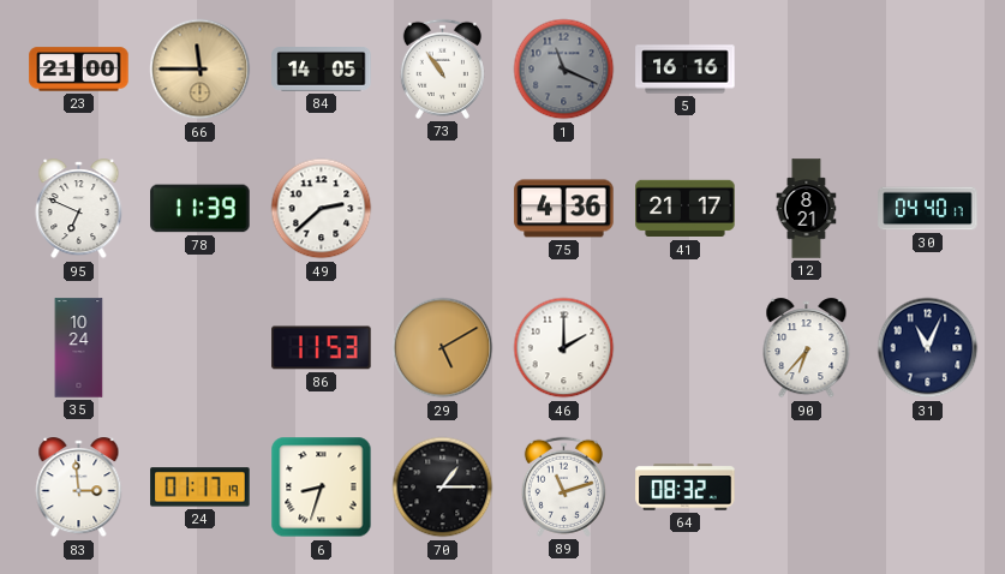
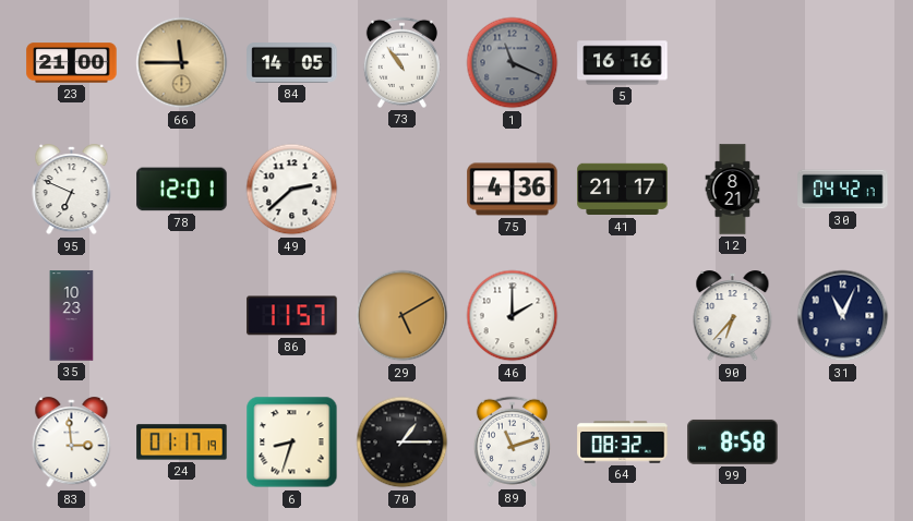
78: 11:39 -> 12:01
30: 04:40 -> 04:42
35: 10:24 -> 10:23
86: 11:53 -> 11:57
99: none -> 8:58
